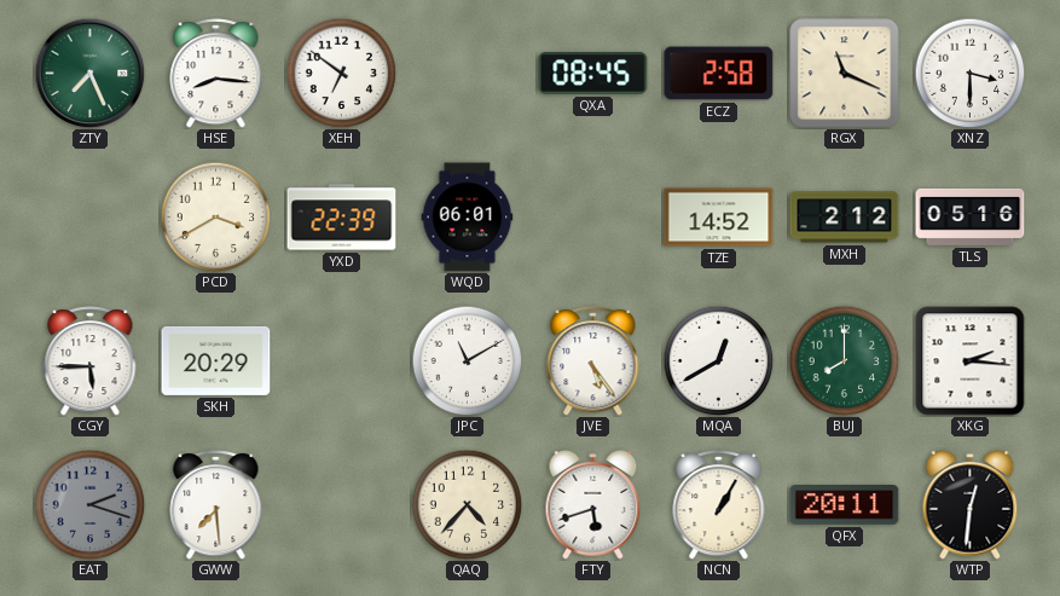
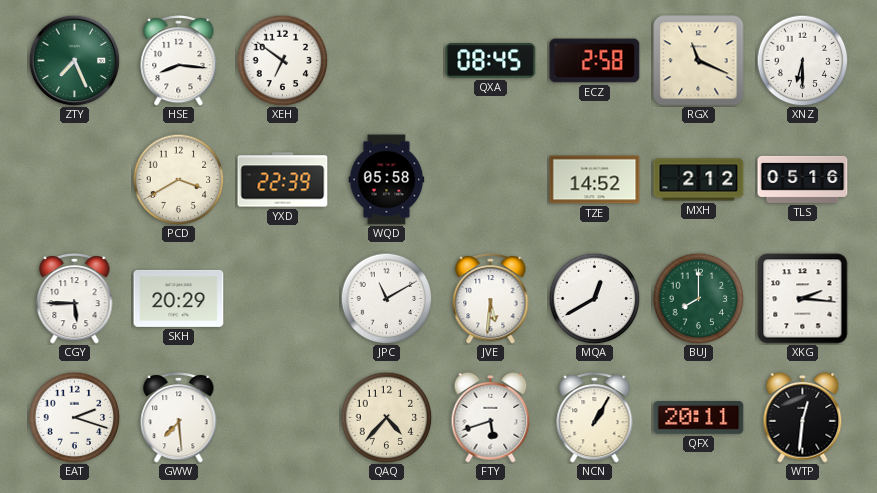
XNZ: 3:30 -> 6:30
WQD: 06:01 -> 05:58
JVE: 5:24 -> 5:31
EAT dial: grey -> white
